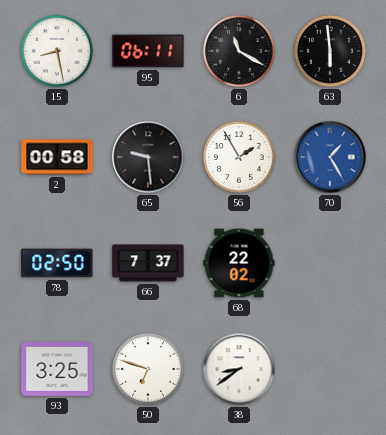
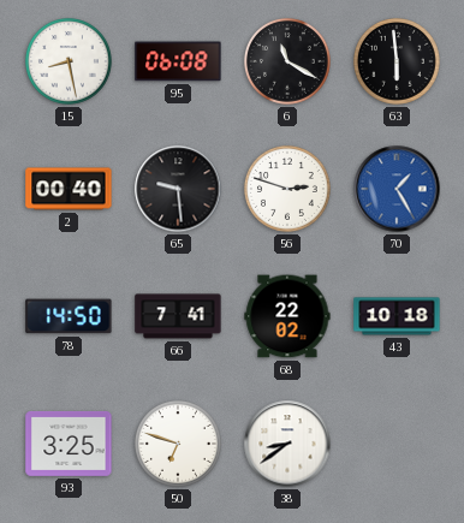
95: 06:11 -> 06:08
2: 00:58 -> 00:40
56: 1:55 -> 2:48
78: 02:50 -> 14:50
66: 7:37 -> 7:41
43: none -> 10:18
